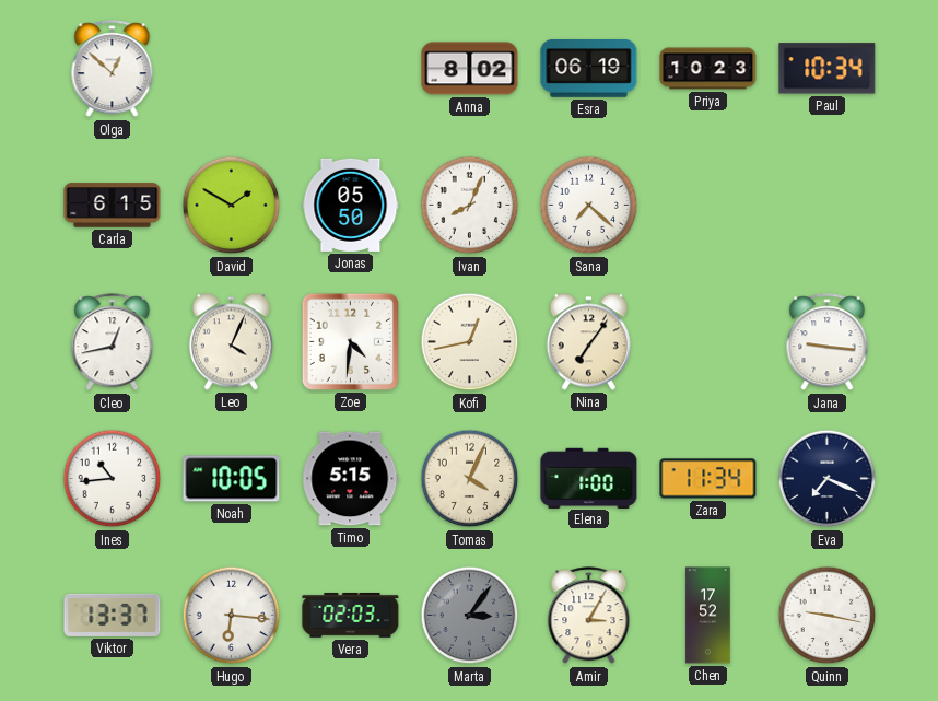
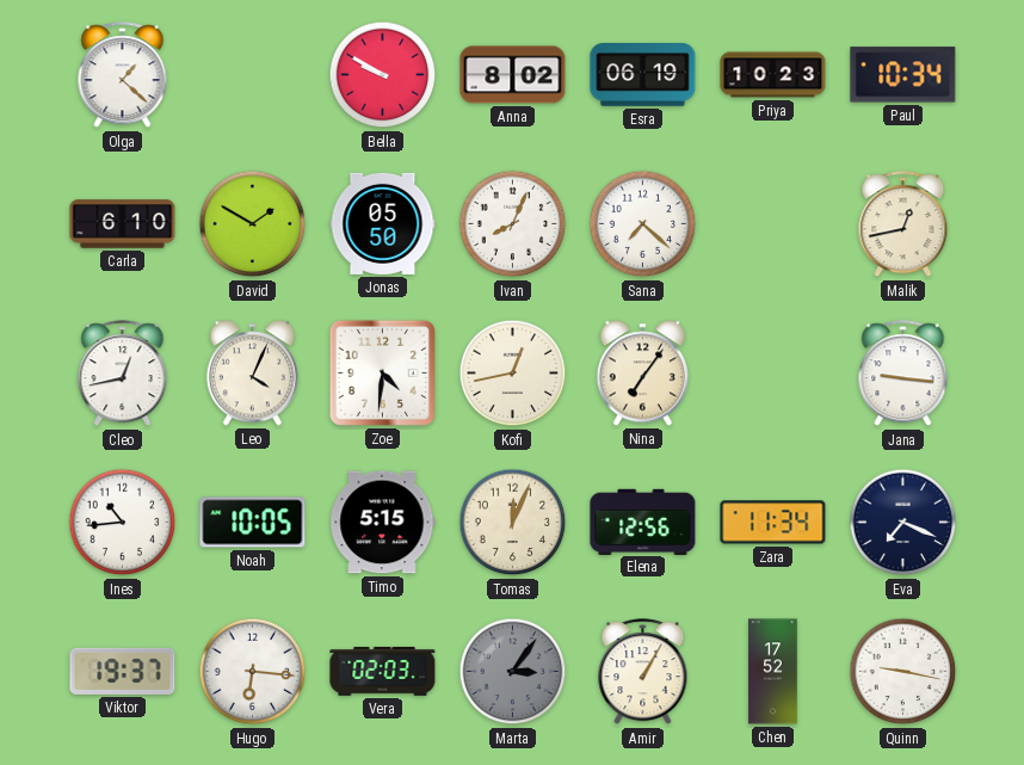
Olga: 12:52 -> 1:22
Bella: none -> 9:50
Carla: 6:15 -> 6:10
Malik: none -> 12:43
Tomas: 4:04 -> 12:04
Elena: 1:00 -> 12:56
Viktor: 13:37 -> 19:37
Amir: 3:05 -> 1:05
